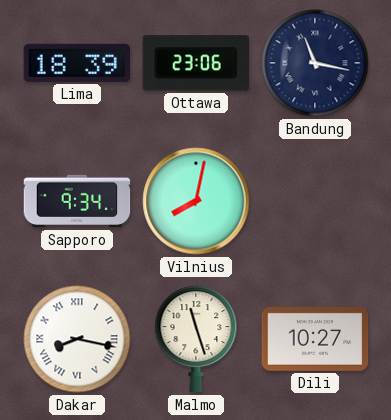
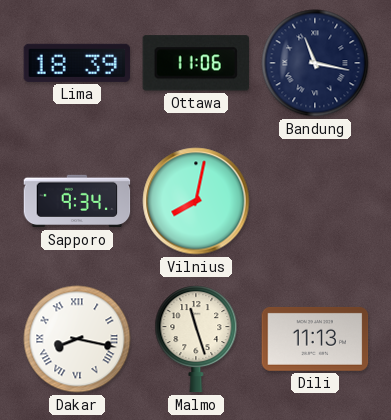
Ottawa: 23:06 -> 11:06
Dili: 10:27 -> 11:13
